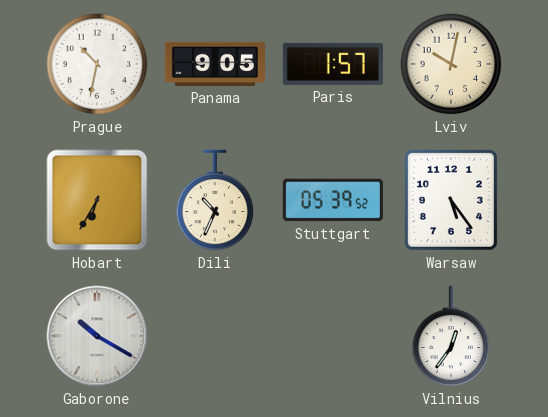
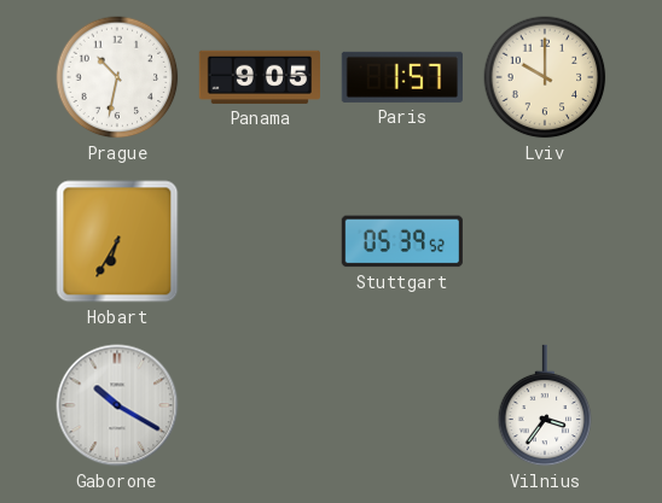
Lviv: 10:02 -> 10:00
Dili: 10:34 -> none
Warsaw: 5:24 -> none
Vilnius: 12:36 -> 3:36
